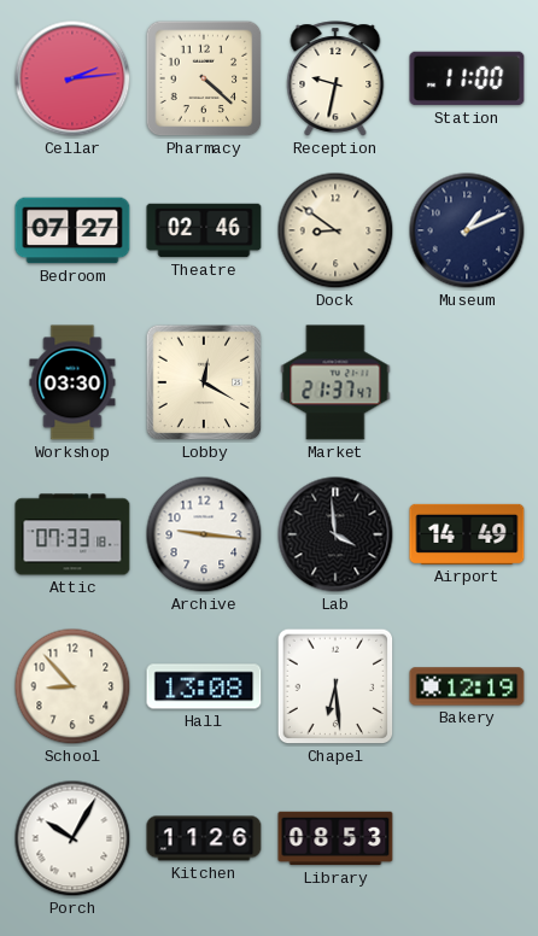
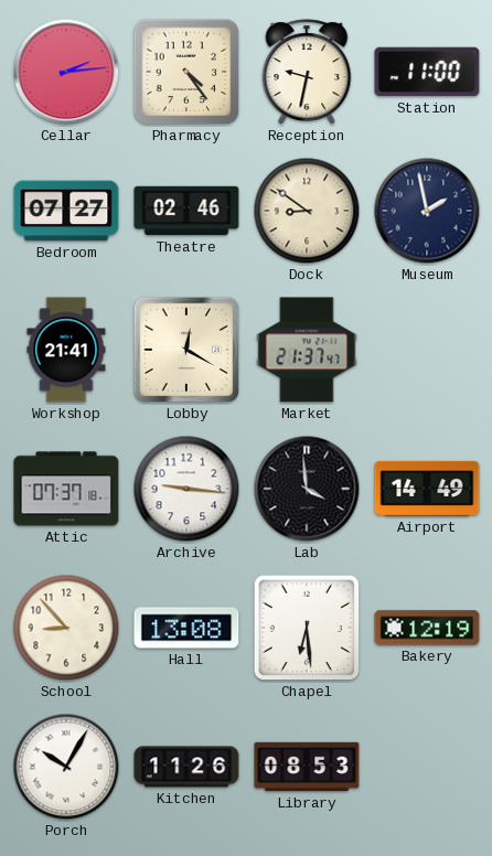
Pharmacy: 4:22 -> 4:24
Museum: 1:11 -> 1:58
Workshop: 03:30 -> 21:41
Attic: 07:33 -> 07:37
